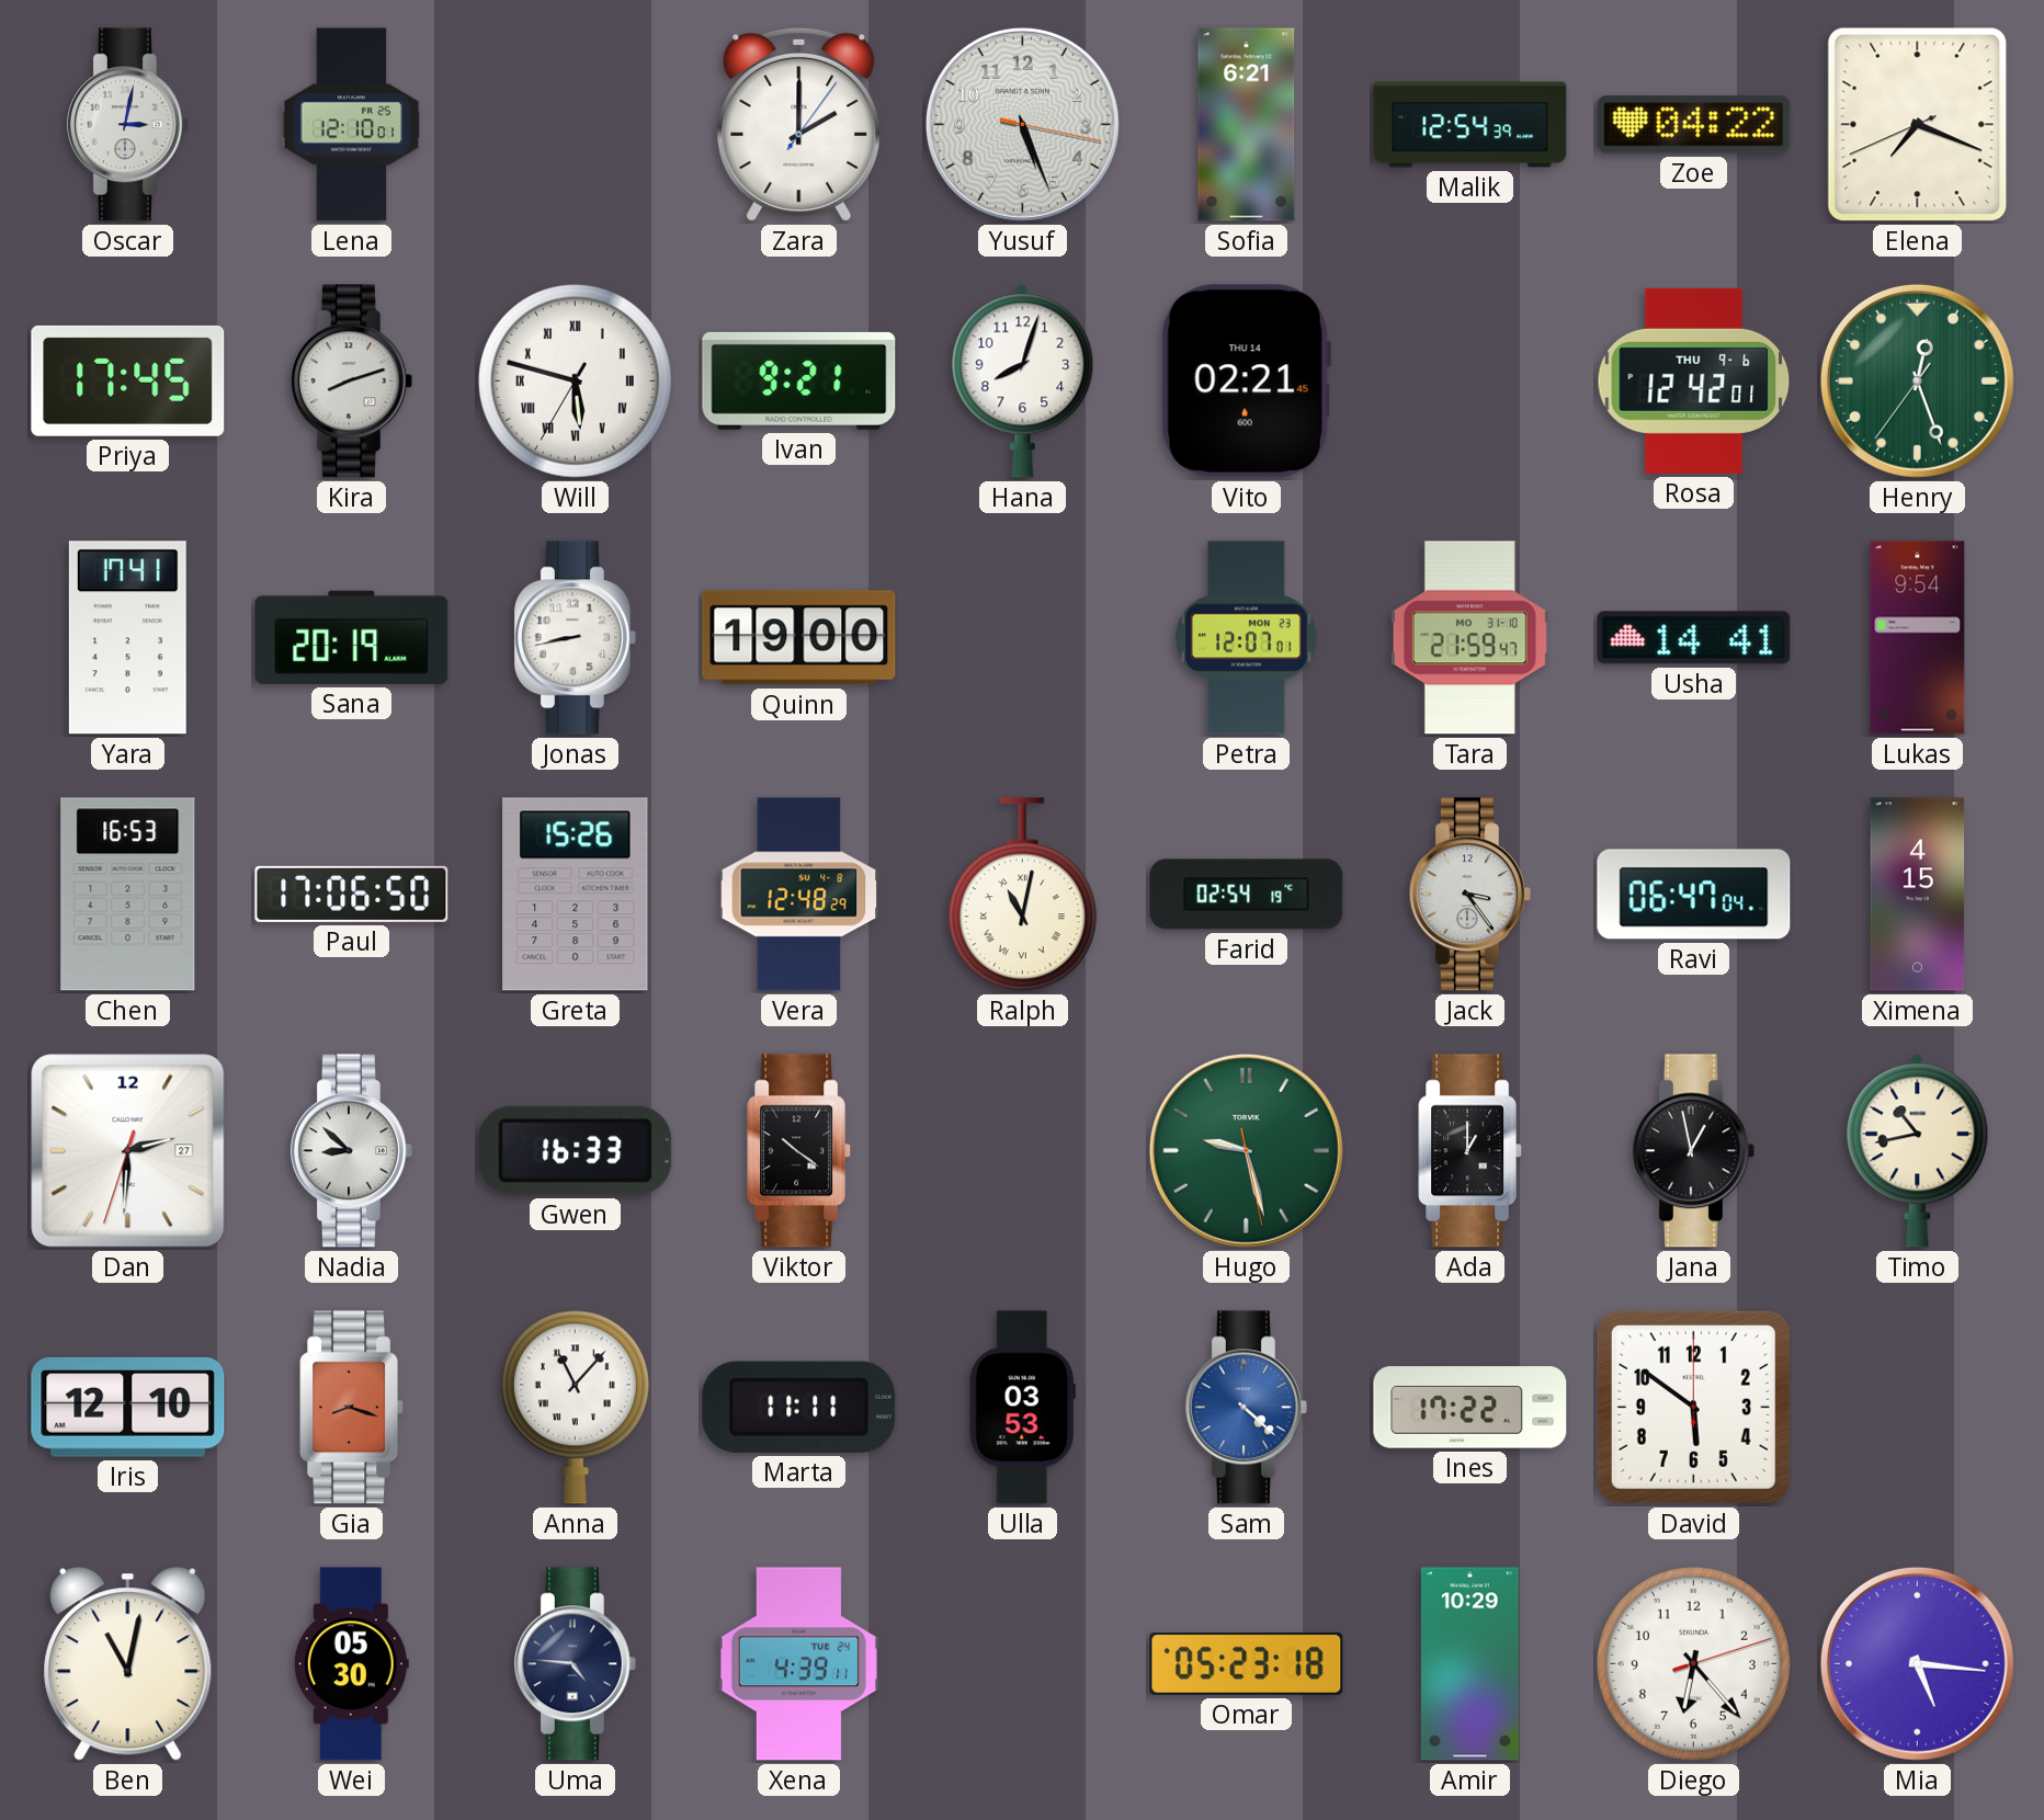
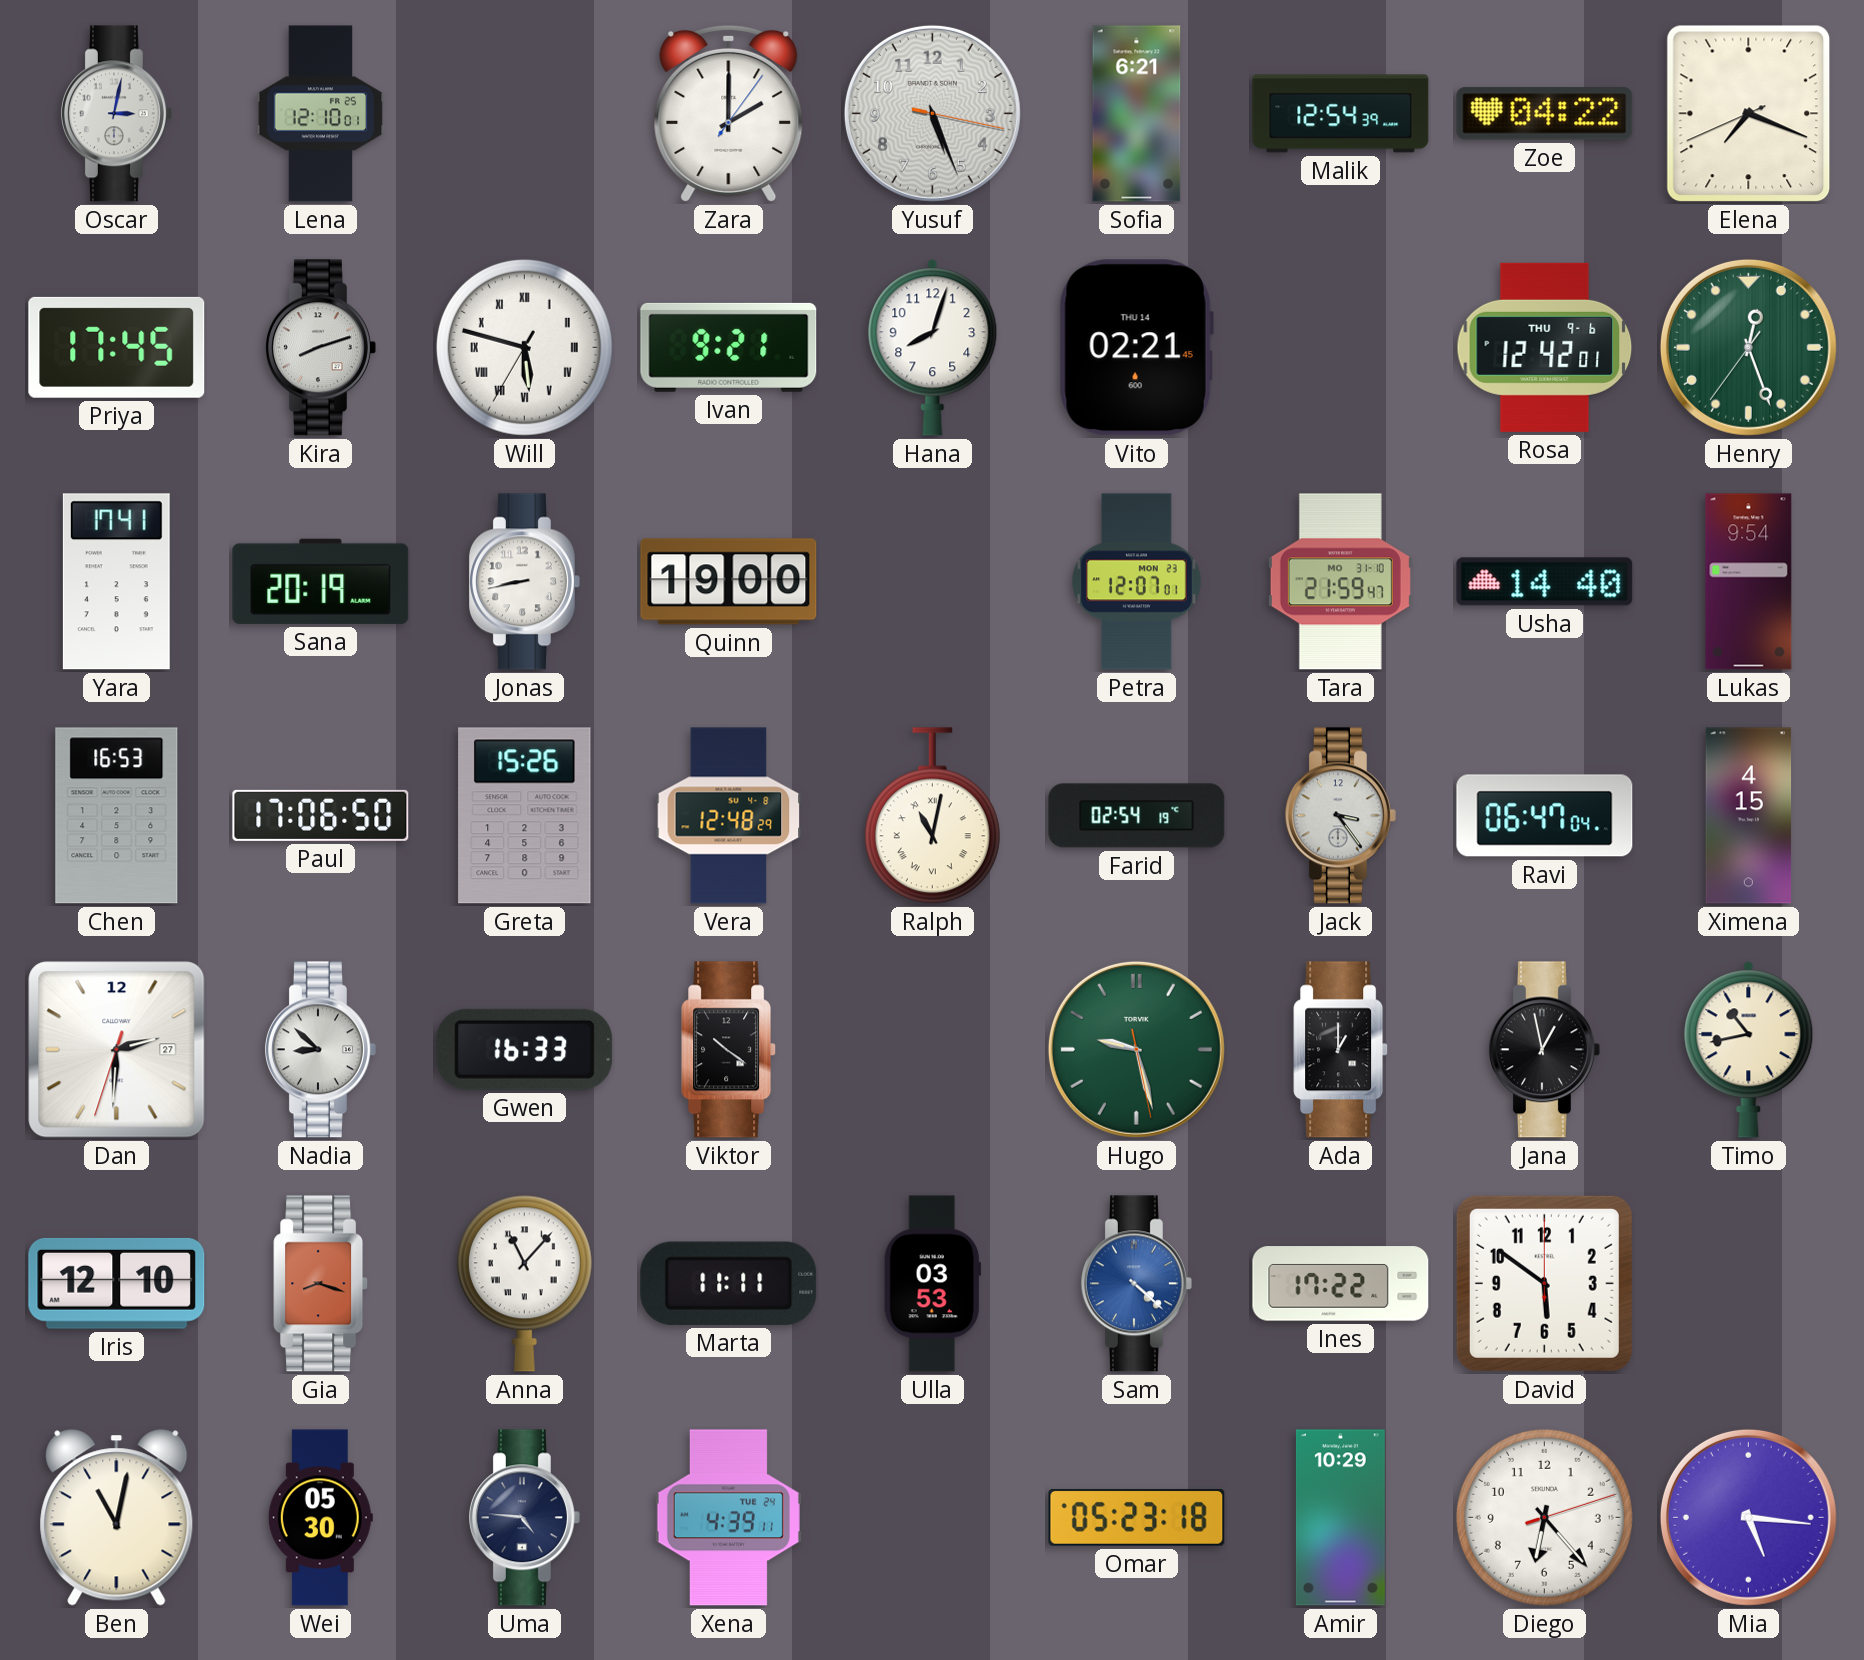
Usha: 14:41 -> 14:40
